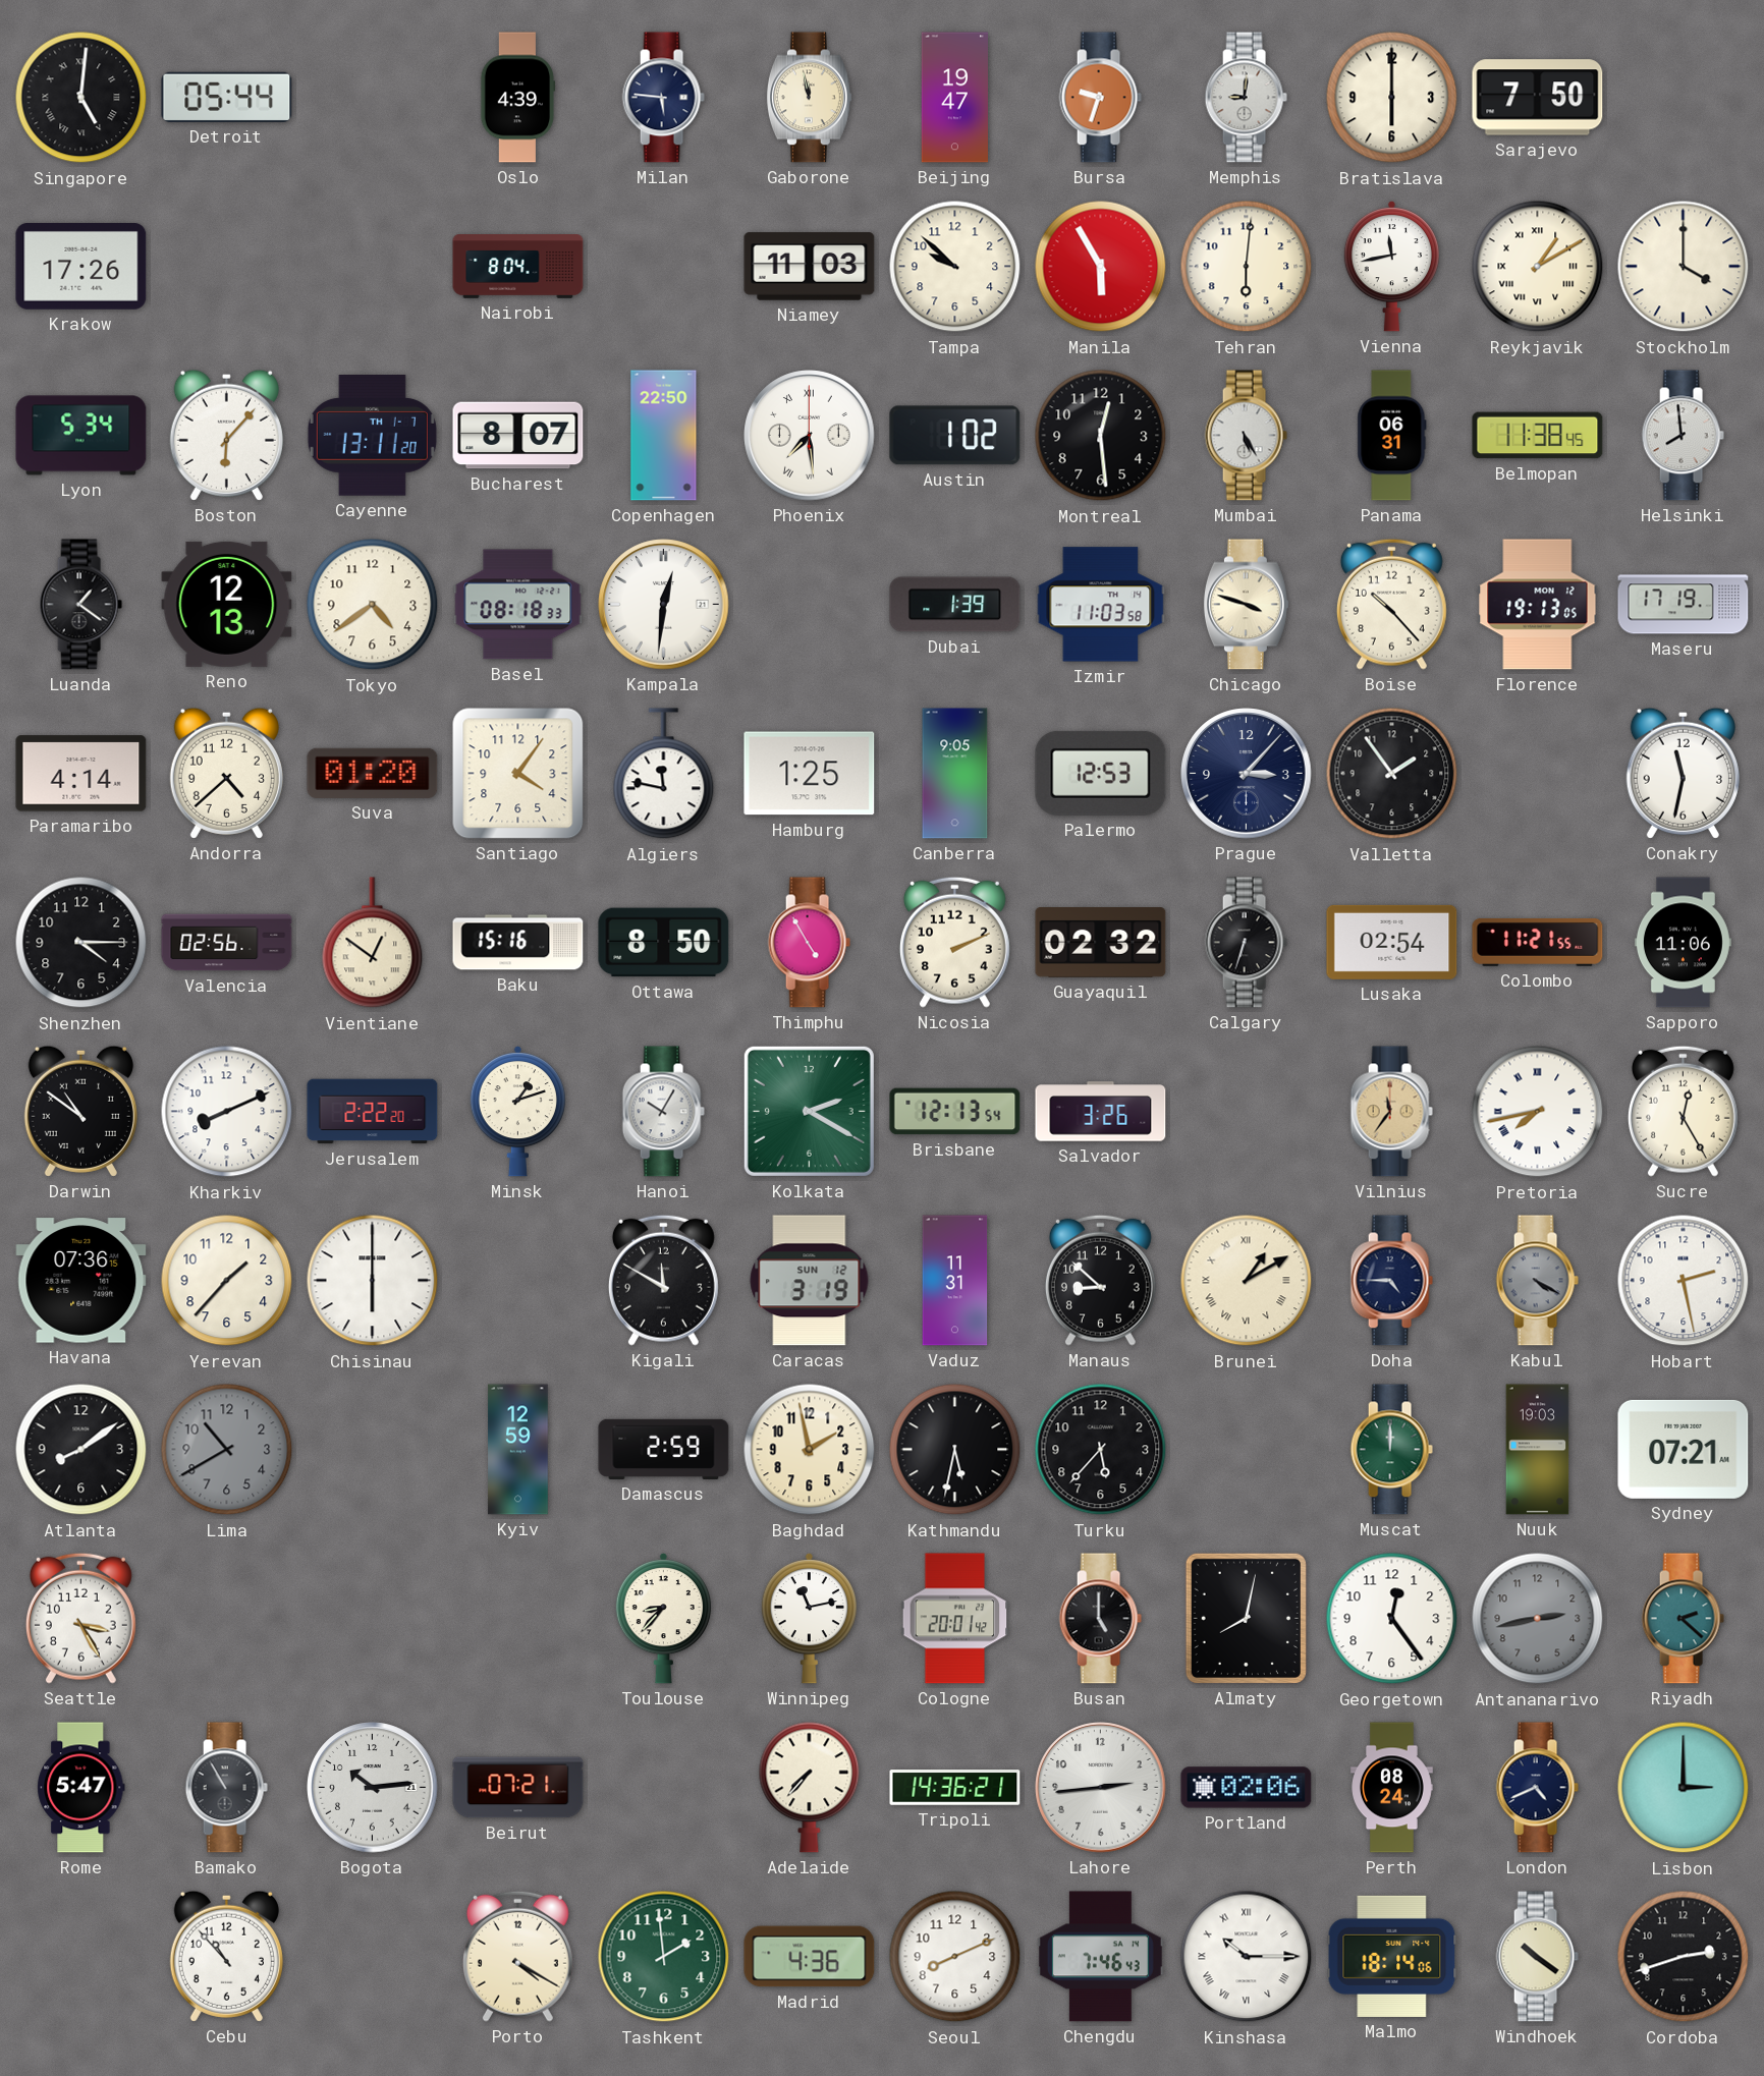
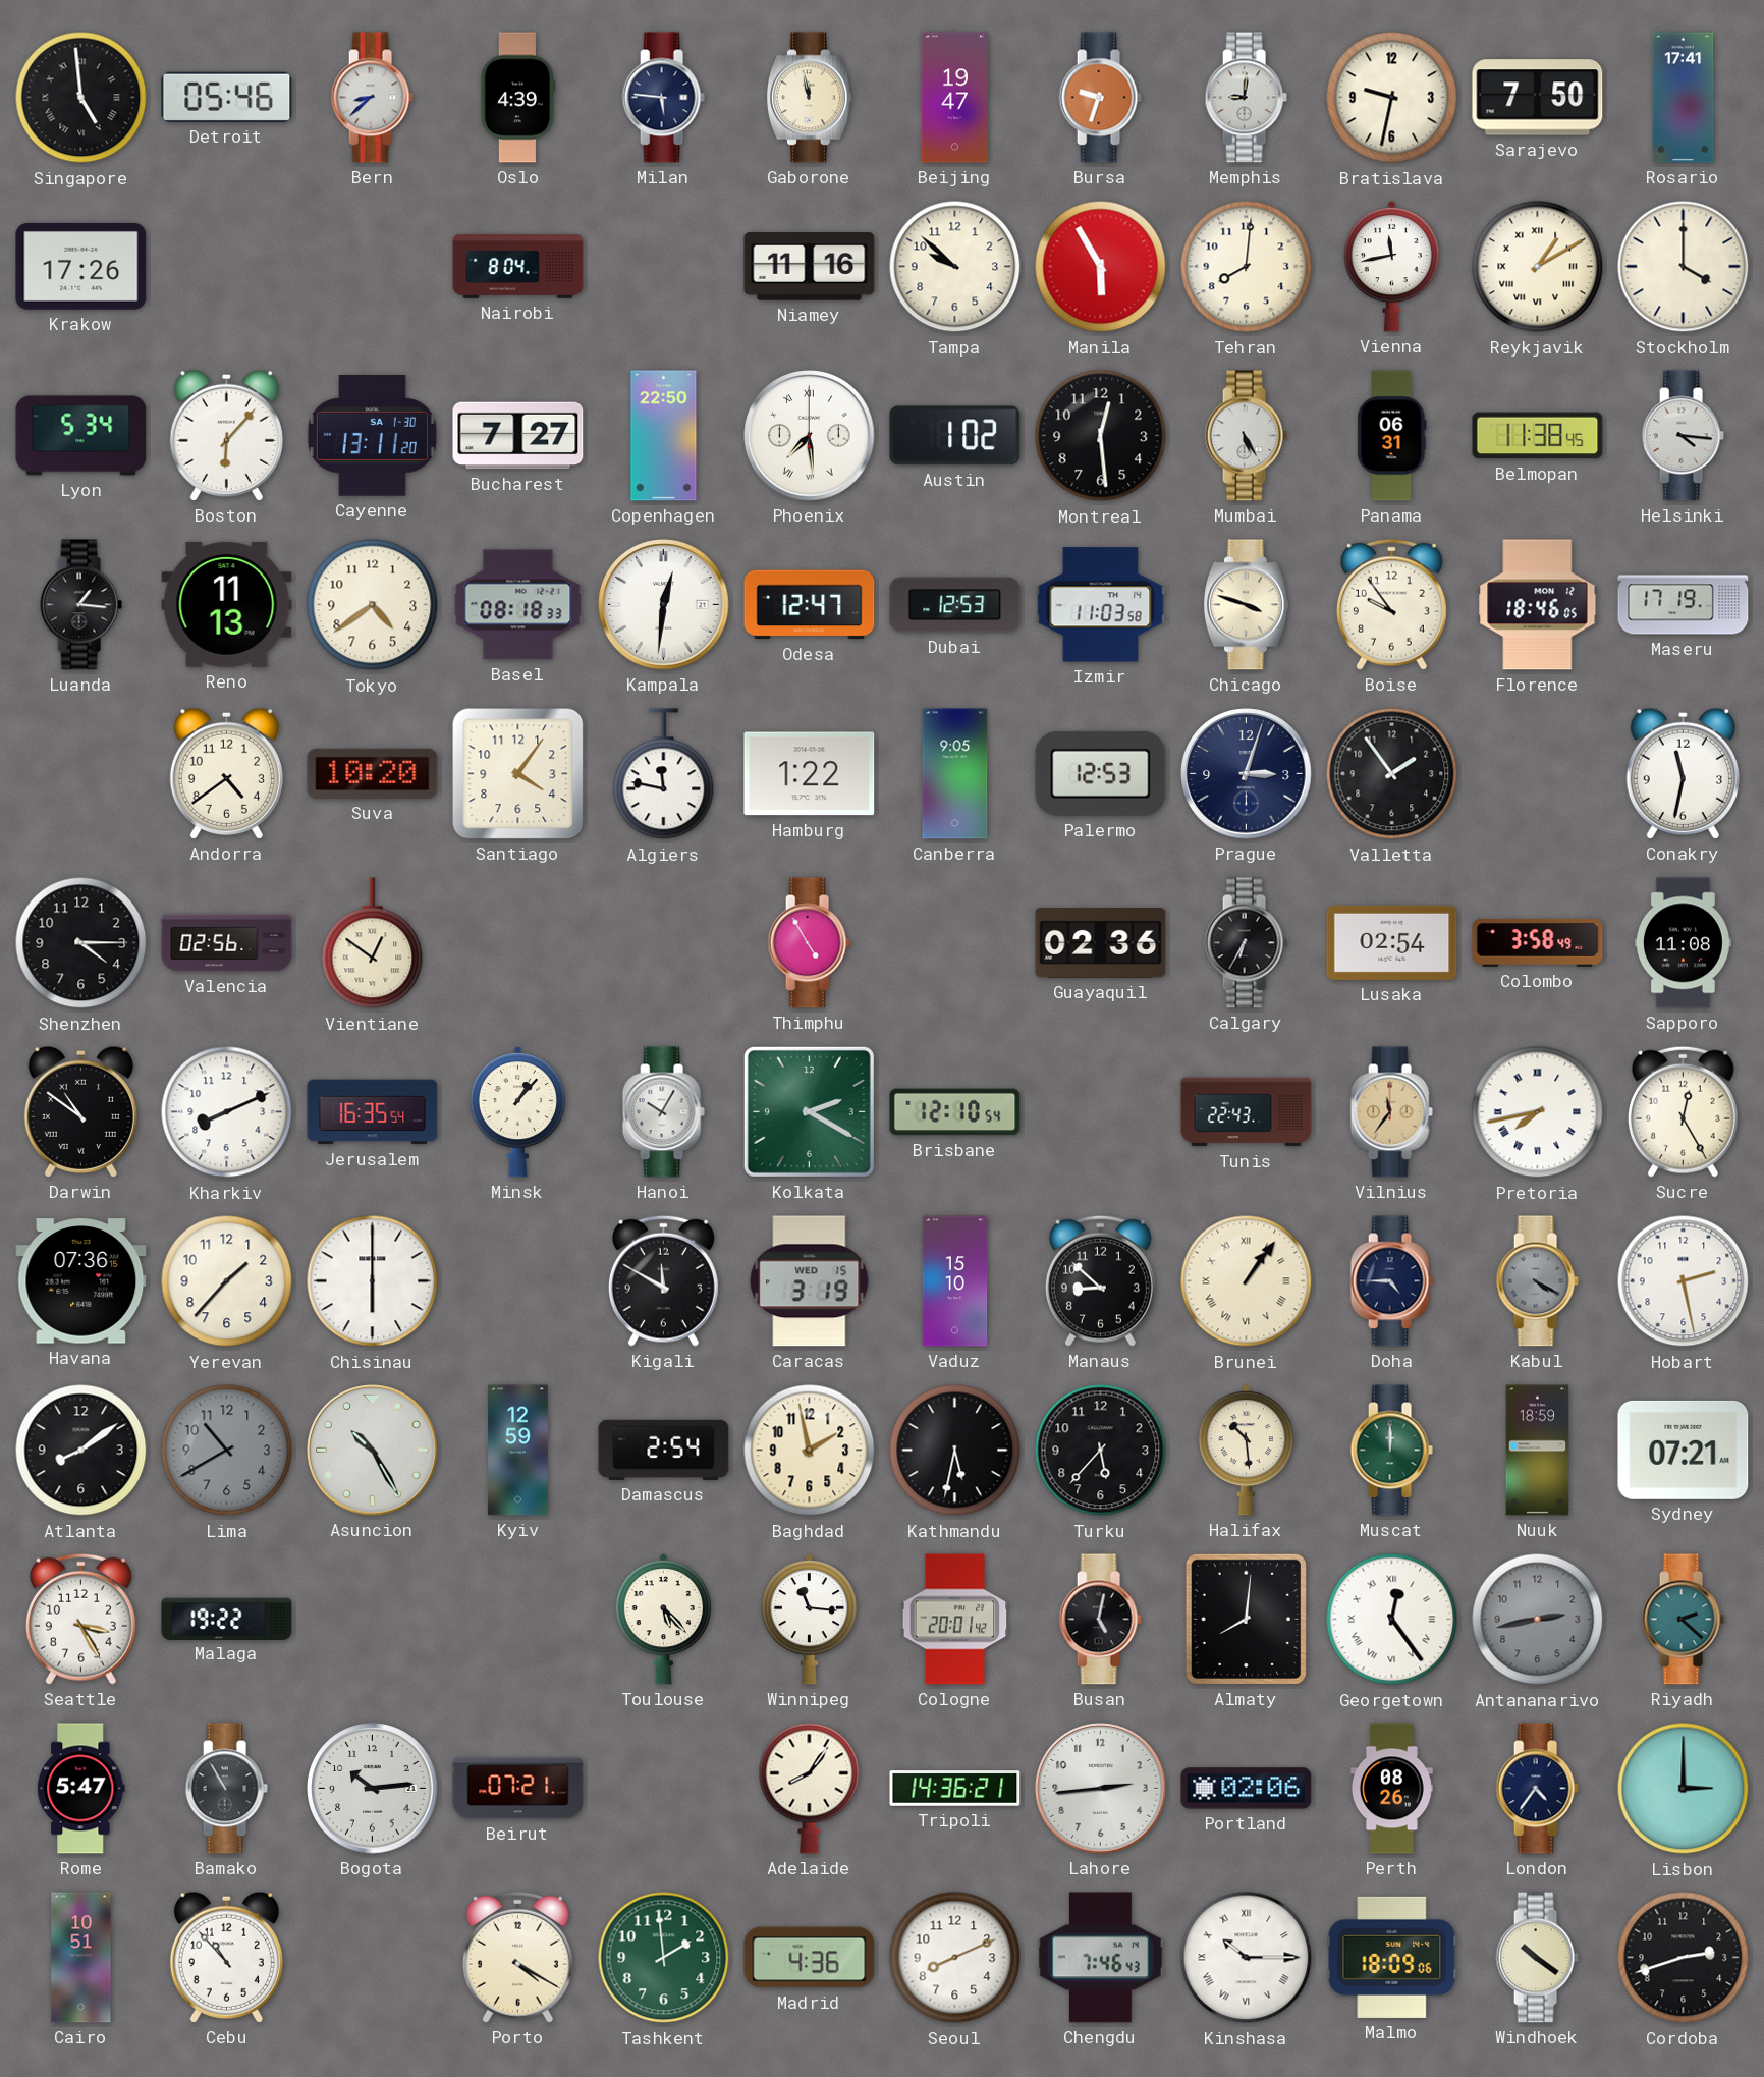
Singapore: 5:01 -> 4:59
Detroit: 05:44 -> 05:46
Bern: none -> 8:38
Bratislava: 6:00 -> 9:32
Rosario: none -> 17:41
Niamey: 11:03 -> 11:16
Tehran: 6:01 -> 8:01
Cayenne date: TH 1-7 -> SA 1-30
Bucharest: 8:07 -> 7:27
Helsinki: 7:59 -> 4:16
Luanda: 1:21 -> 1:16
Reno: 12:13 -> 11:13
Odesa: none -> 12:47
Dubai: 1:39 -> 12:53
Boise: 10:23 -> 9:54
Florence: 19:13 -> 18:46
Paramaribo: 4:14 -> none
Andorra: 4:38 -> 4:39
Suva: 01:20 -> 10:20
Hamburg: 1:25 -> 1:22
Prague: 3:07 -> 3:03
Baku: 15:16 -> none
Ottawa: 8:50 -> none
Nicosia: 2:11 -> none
Guayaquil: 02:32 -> 02:36
Calgary: 6:33 -> 6:35
Colombo: 11:21 -> 3:58
Sapporo: 11:06 -> 11:08
Jerusalem: 2:22 -> 16:35
Minsk: 1:12 -> 1:07
Brisbane: 12:13 -> 12:10
Salvador: 3:26 -> none
Tunis: none -> 22:43
Caracas date: SUN 12 -> WED 15
Vaduz: 11:31 -> 15:10
Brunei: 1:10 -> 1:06
Asuncion: none -> 10:25
Damascus: 2:59 -> 2:54
Halifax: none -> 10:29
Nuuk: 19:03 -> 18:59
Malaga: none -> 19:22
Toulouse: 8:37 -> 5:23
Winnipeg: 11:13 -> 11:16
Busan: 5:00 -> 5:02
Almaty: 8:02 -> 8:01
Georgetown numerals: Arabic -> Roman
Adelaide: 7:37 -> 8:06
Perth: 08:24 -> 08:26
London: 4:41 -> 4:36
Cairo: none -> 10:51
Malmo: 18:14 -> 18:09
